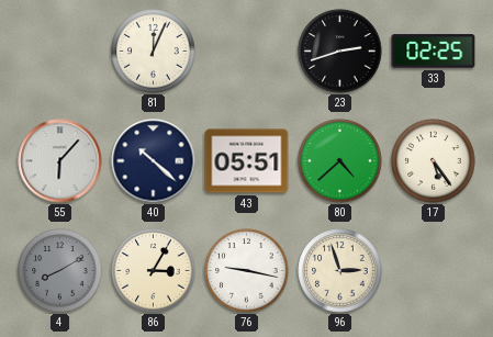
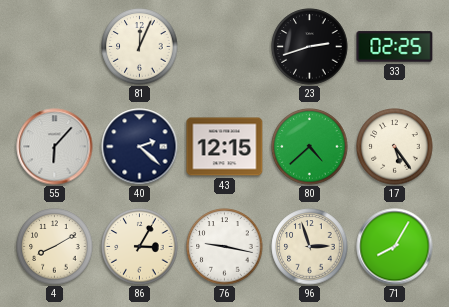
40: 10:22 -> 2:22
43: 05:51 -> 12:15
4 dial: grey -> cream
71: none -> 8:05
